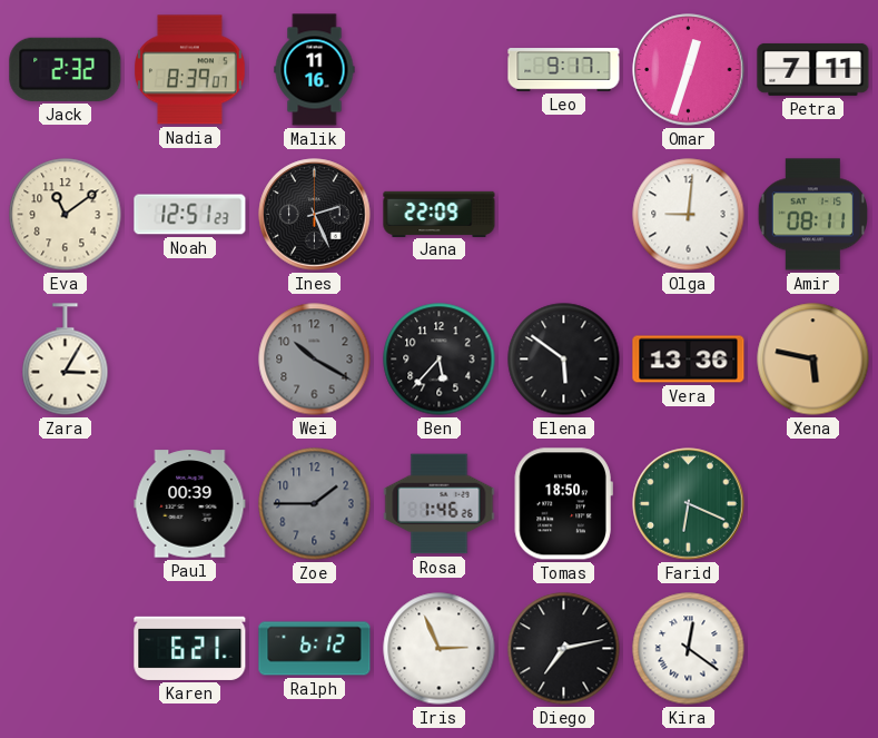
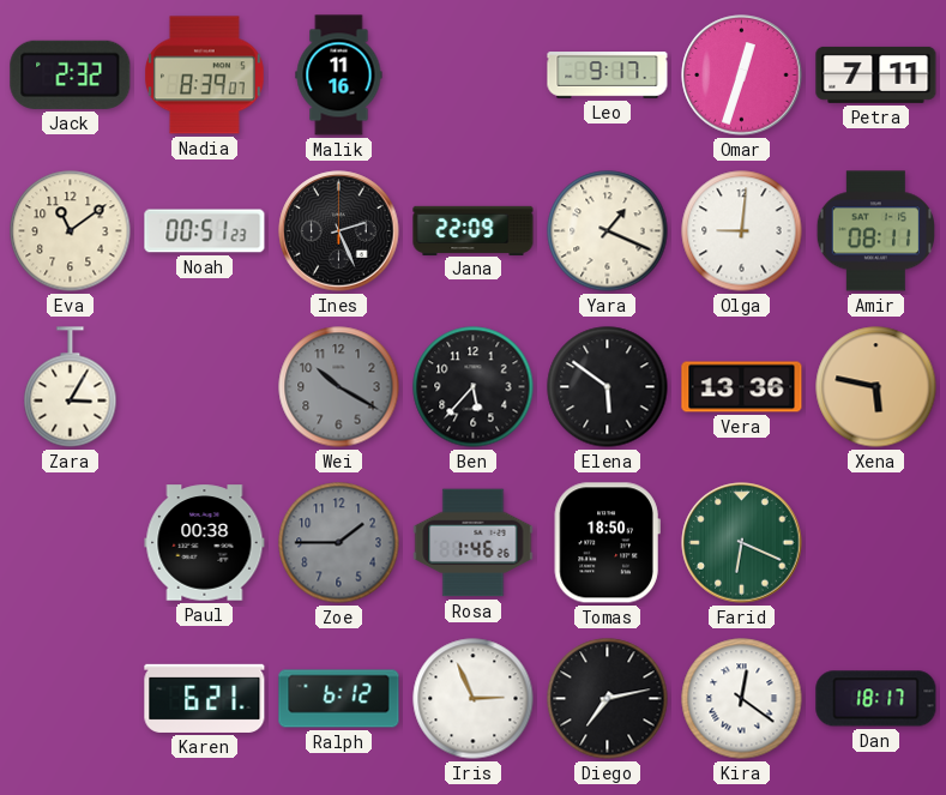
Noah: 12:51 -> 00:51
Yara: none -> 1:19
Paul: 00:39 -> 00:38
Dan: none -> 18:17
